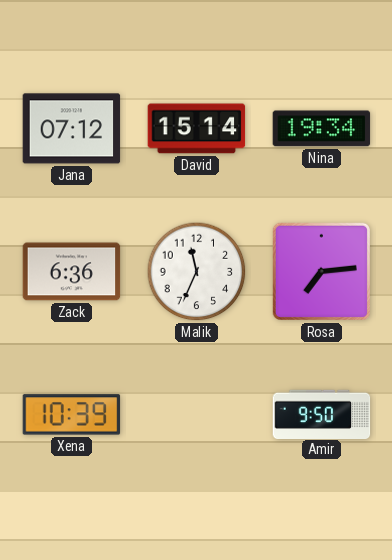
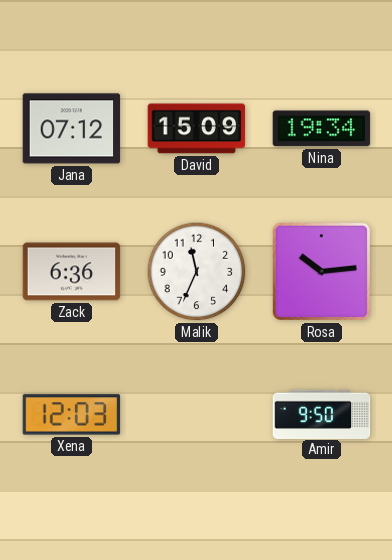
David: 15:14 -> 15:09
Rosa: 7:14 -> 10:14
Xena: 10:39 -> 12:03
